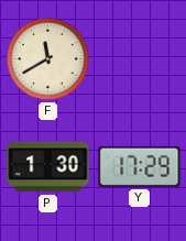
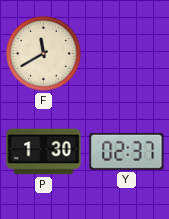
Y: 17:29 -> 02:37
